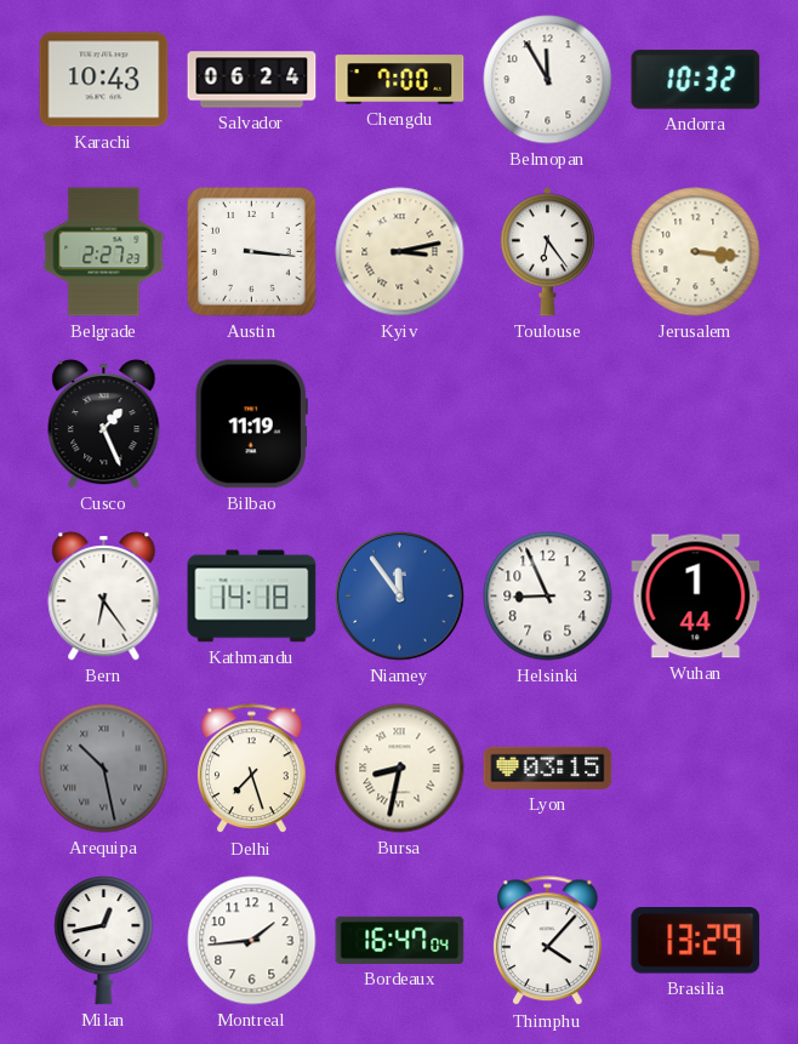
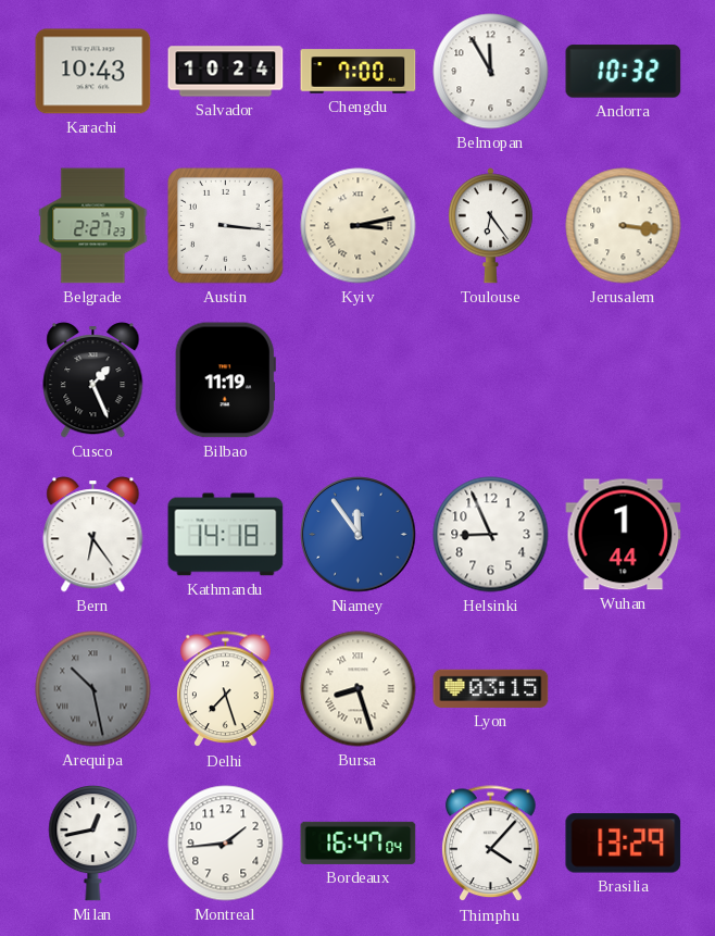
Salvador: 06:24 -> 10:24
Bursa: 8:32 -> 8:27
